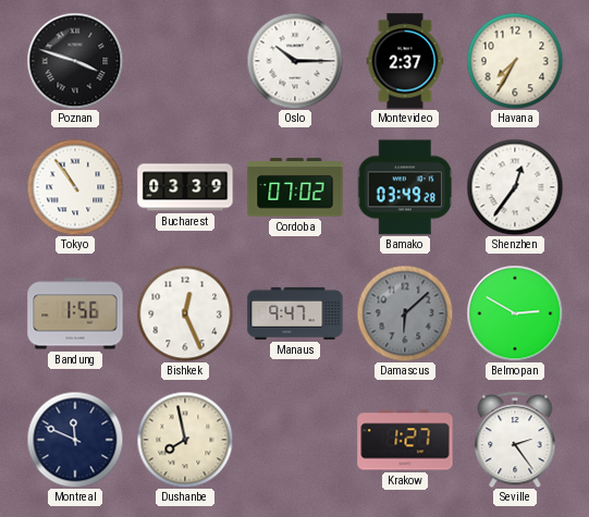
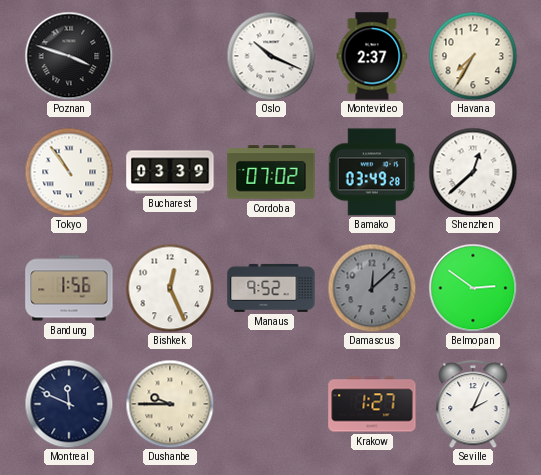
Oslo: 10:15 -> 10:19
Shenzhen: 12:36 -> 12:38
Manaus: 9:47 -> 9:52
Damascus: 6:08 -> 12:08
Belmopan: 2:50 -> 2:51
Dushanbe: 7:58 -> 9:45
Seville: 2:24 -> 2:04
